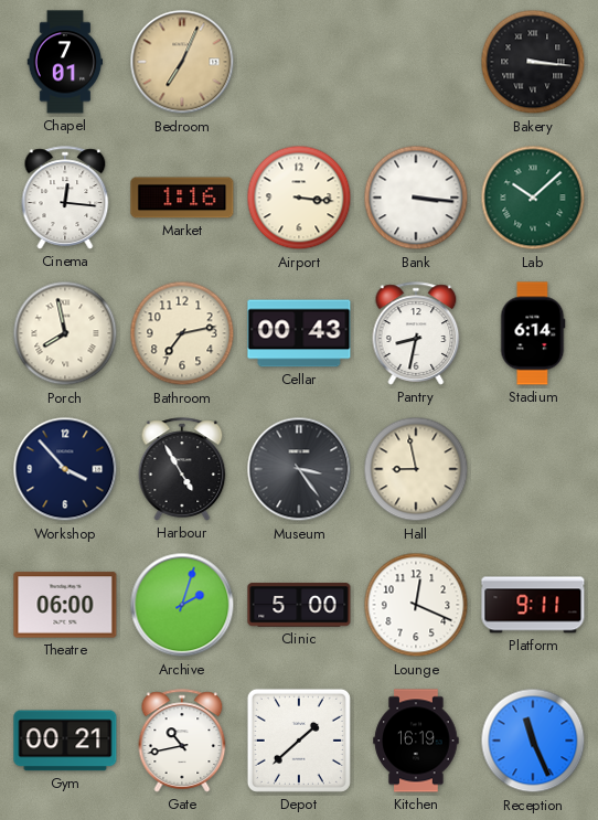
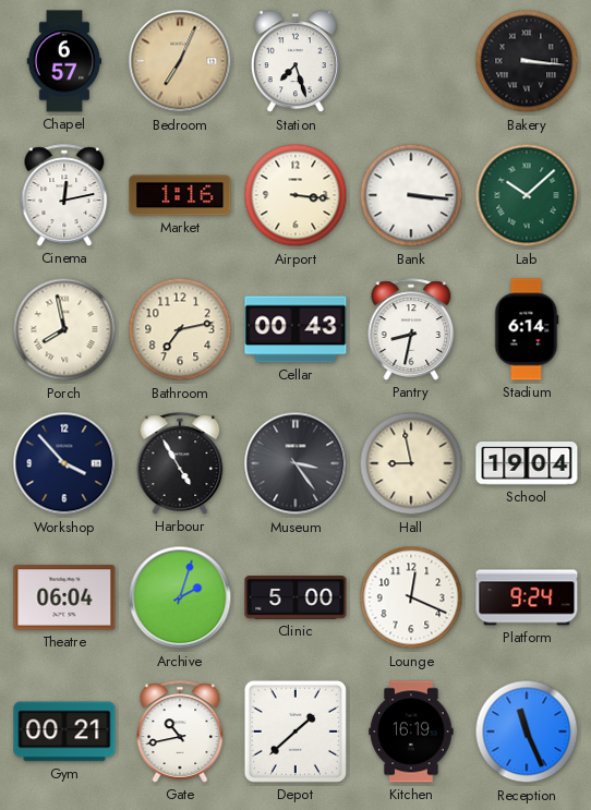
Chapel: 7:01 -> 6:57
Station: none -> 7:27
Cinema: 12:16 -> 12:13
School: none -> 19:04
Theatre: 06:00 -> 06:04
Platform: 9:11 -> 9:24
